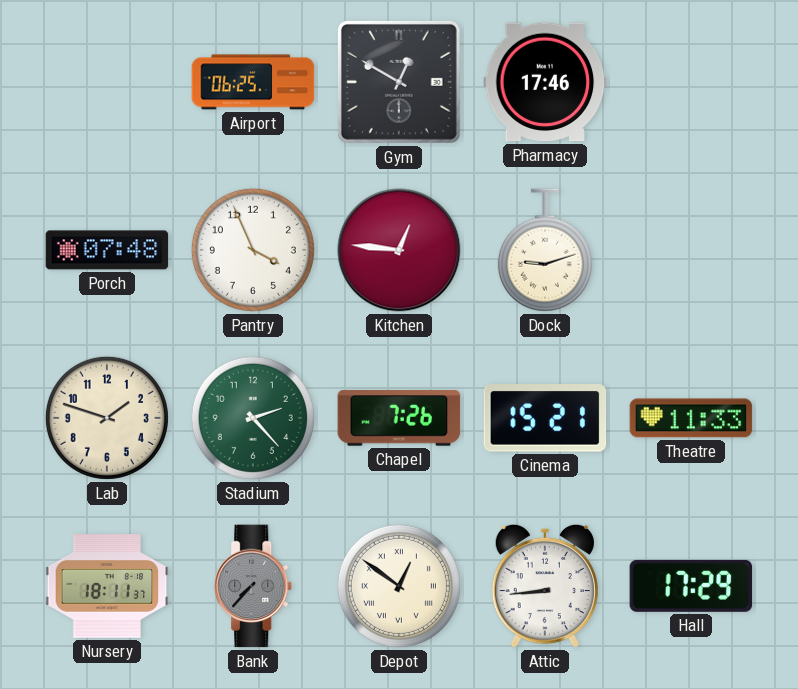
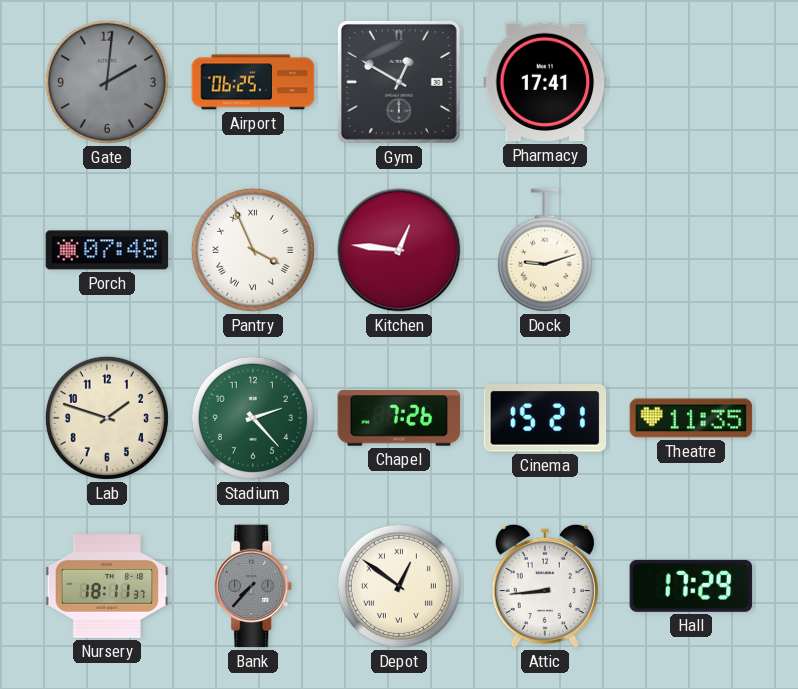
Gate: none -> 2:01
Pharmacy: 17:46 -> 17:41
Pantry numerals: Arabic -> Roman
Theatre: 11:33 -> 11:35
